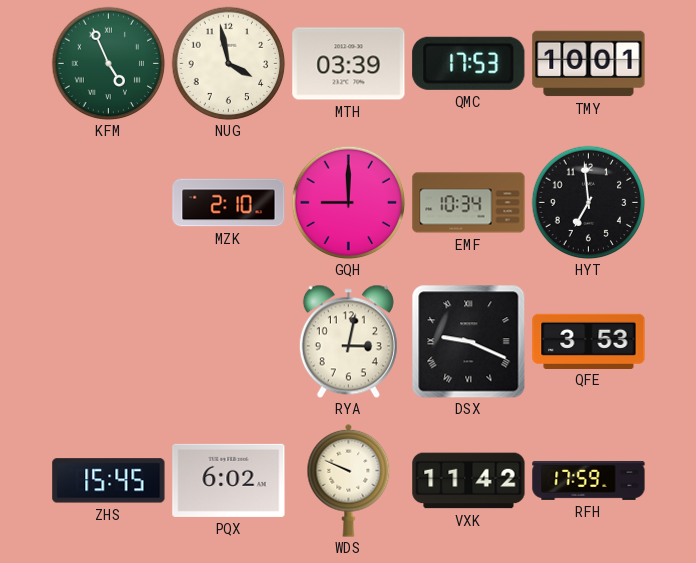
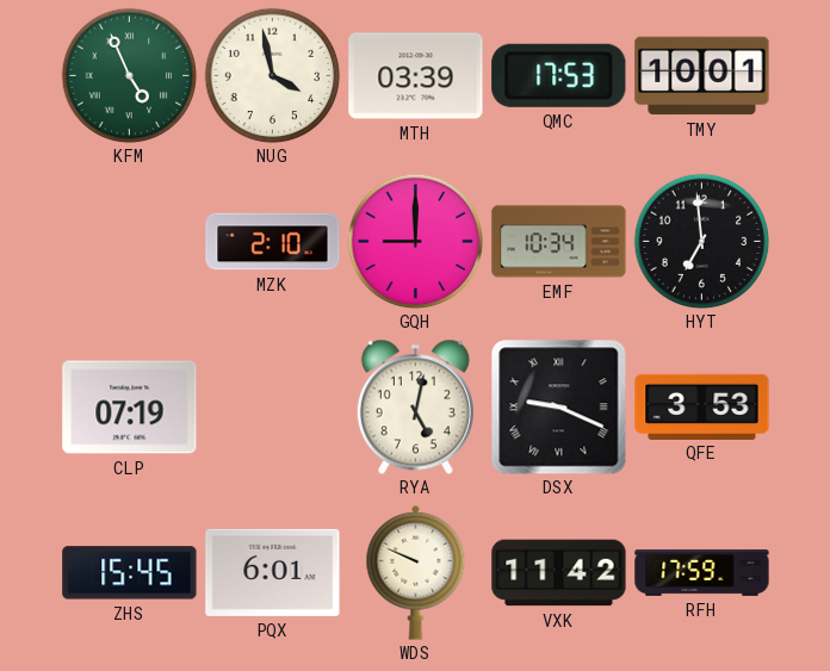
CLP: none -> 07:19
RYA: 3:02 -> 5:02
PQX: 6:02 -> 6:01
